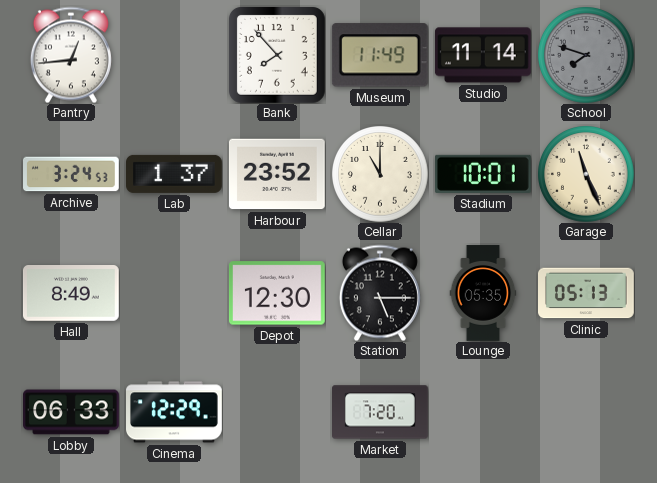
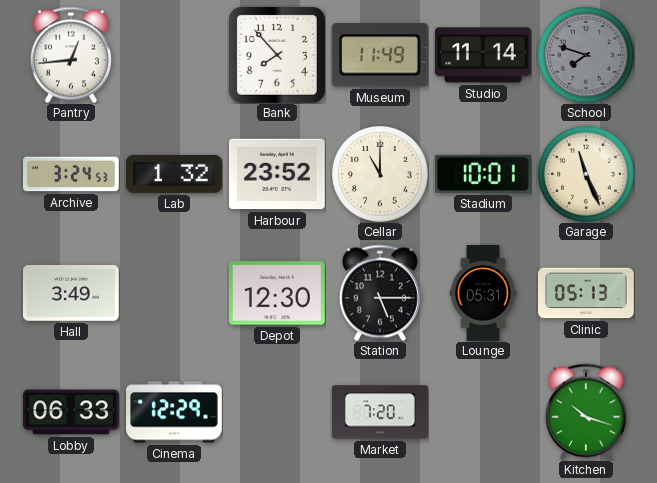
Lab: 1:37 -> 1:32
Hall: 8:49 -> 3:49
Lounge: 05:35 -> 05:31
Kitchen: none -> 10:18
